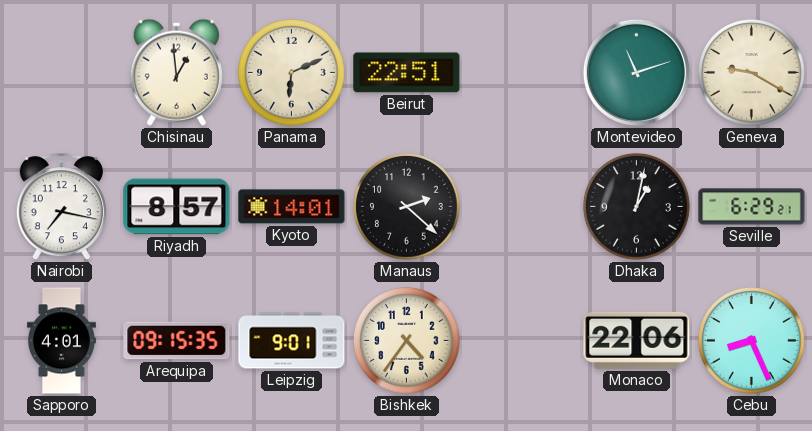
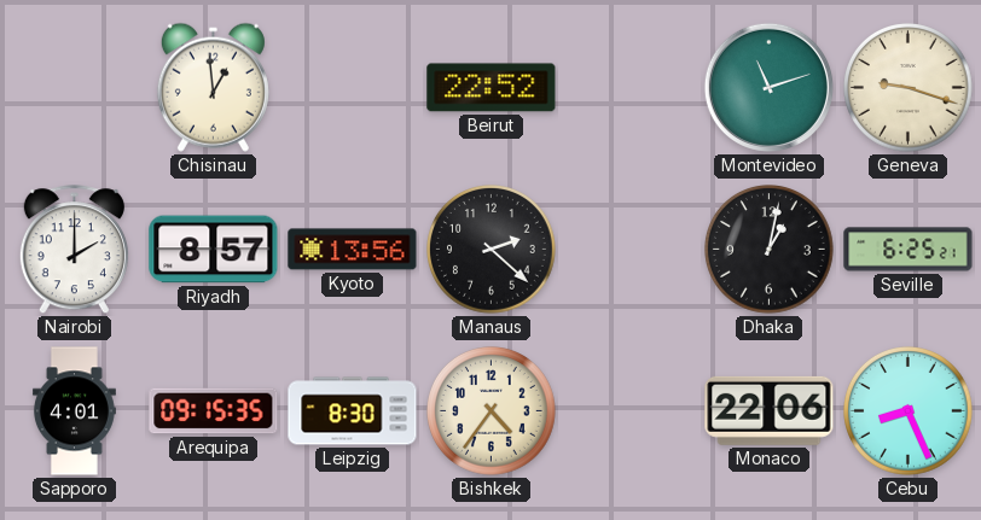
Panama: 6:11 -> none
Beirut: 22:51 -> 22:52
Geneva: 9:20 -> 9:18
Nairobi: 7:17 -> 2:00
Kyoto: 14:01 -> 13:56
Seville: 6:29 -> 6:25
Leipzig: 9:01 -> 8:30
